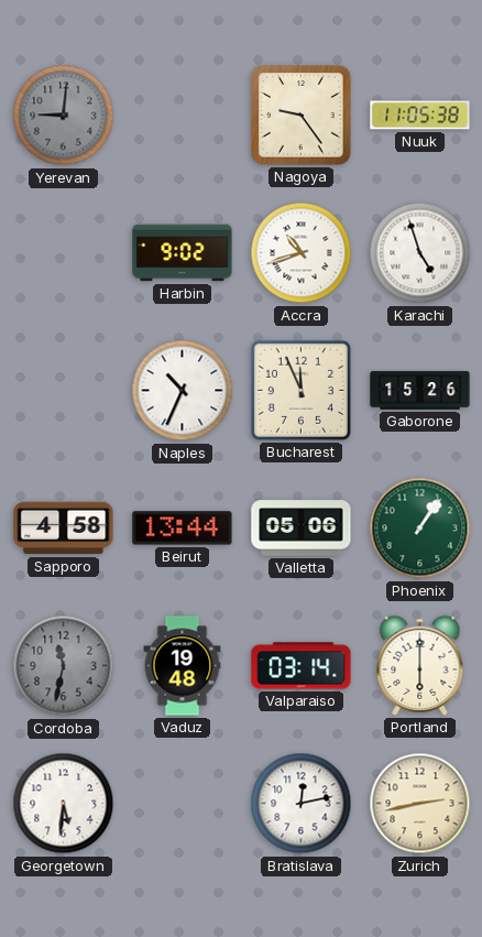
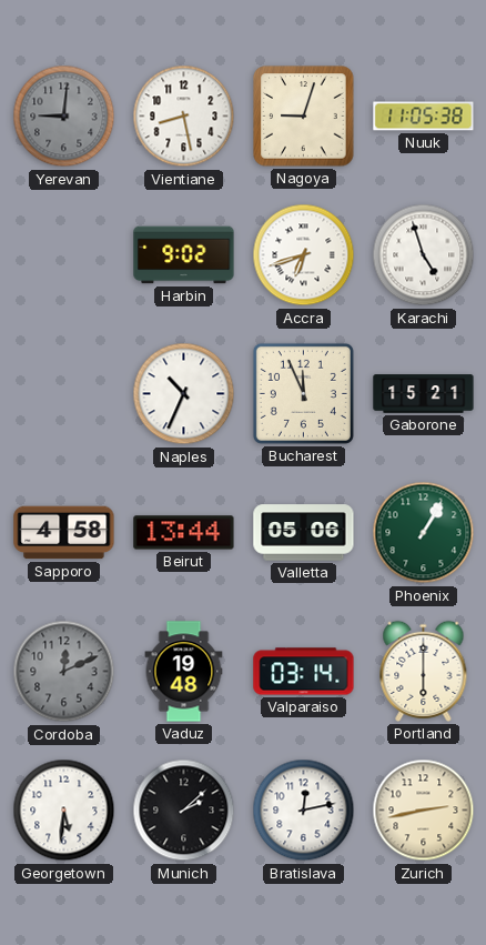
Vientiane: none -> 8:28
Nagoya: 9:24 -> 9:03
Accra: 10:42 -> 6:42
Gaborone: 15:26 -> 15:21
Phoenix: 1:06 -> 1:05
Cordoba: 11:32 -> 12:11
Munich: none -> 2:08
